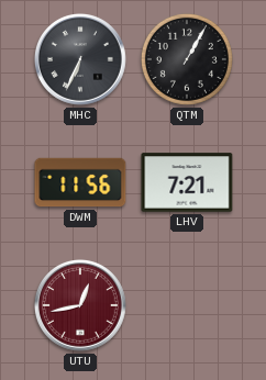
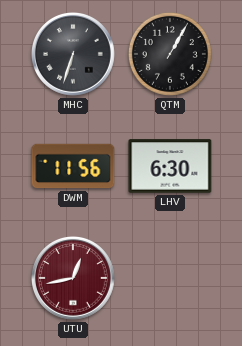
MHC: 6:34 -> 6:33
LHV: 7:21 -> 6:30
